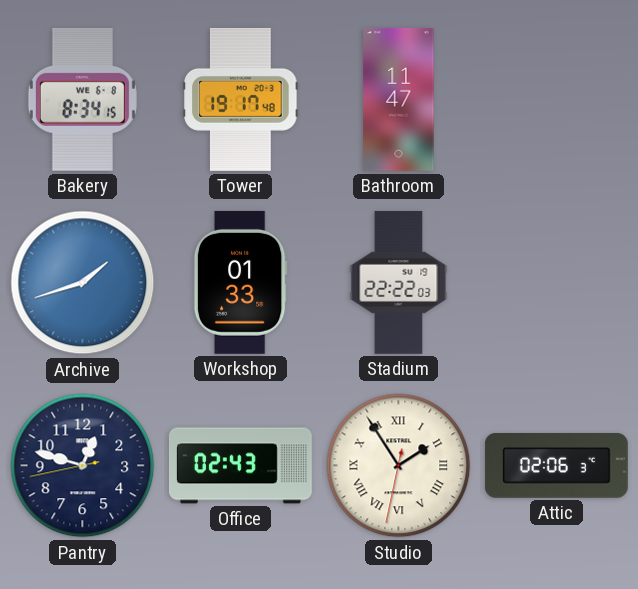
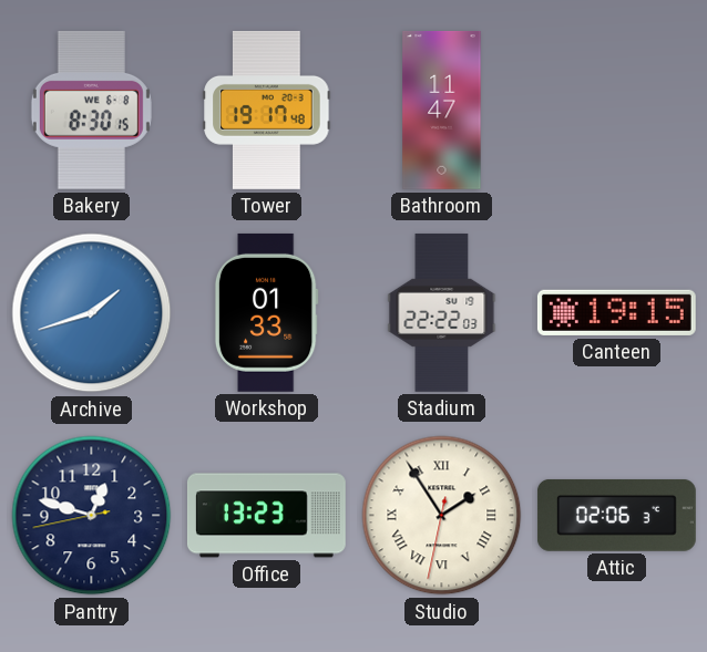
Bakery: 8:34 -> 8:30
Canteen: none -> 19:15
Office: 02:43 -> 13:23
